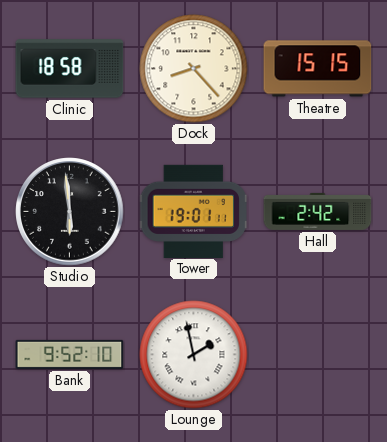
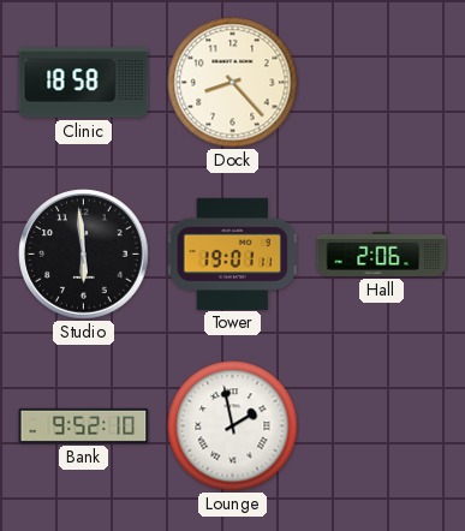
Theatre: 15:15 -> none
Hall: 2:42 -> 2:06
